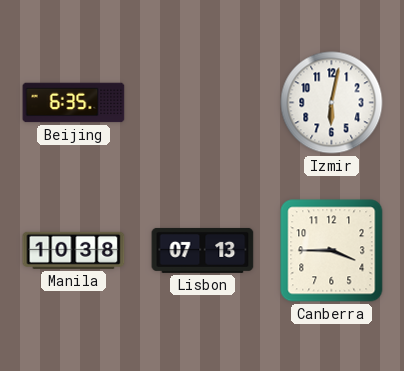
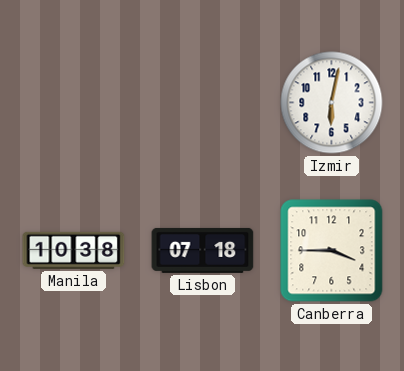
Beijing: 6:35 -> none
Lisbon: 07:13 -> 07:18
